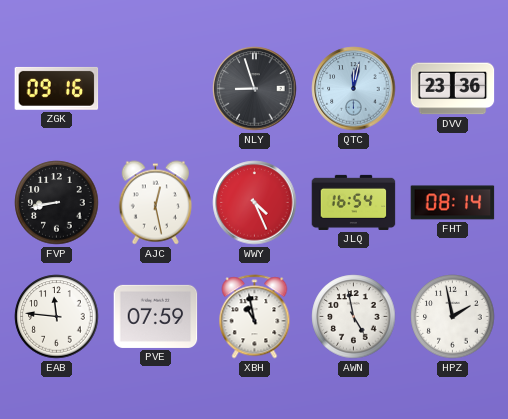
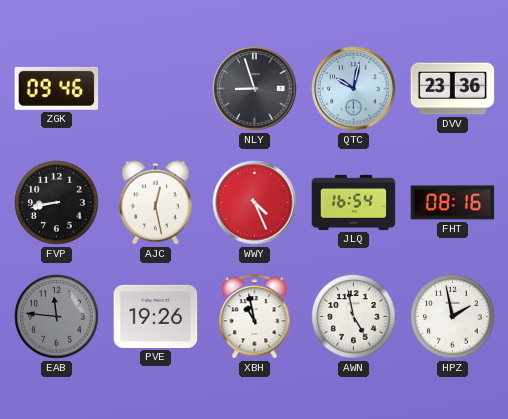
ZGK: 09:16 -> 09:46
QTC: 12:02 -> 10:02
FHT: 08:14 -> 08:16
EAB dial: white -> grey
PVE: 07:59 -> 19:26
